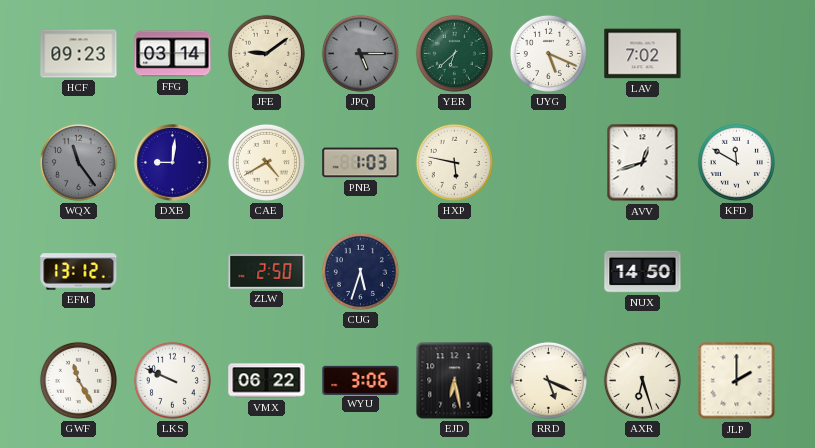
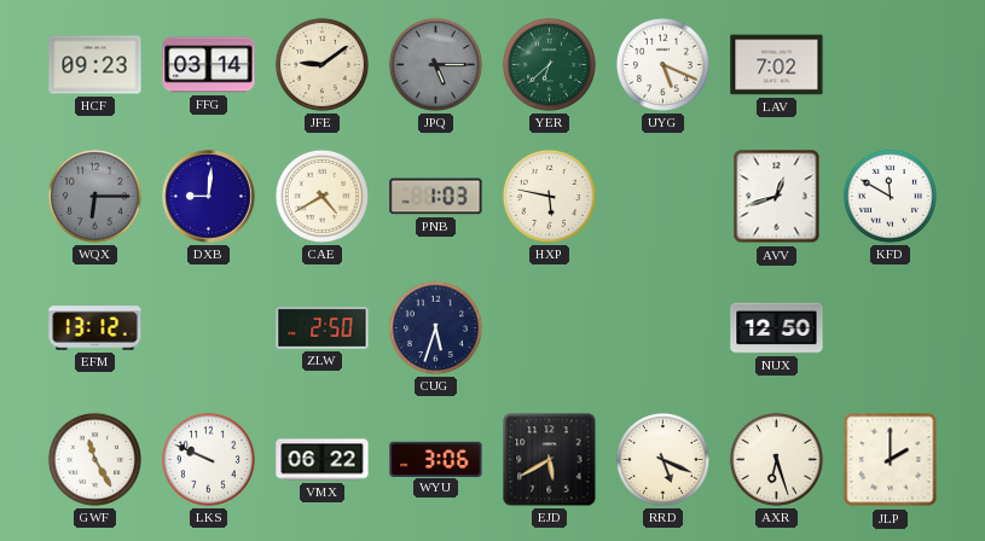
WQX: 11:24 -> 6:15
NUX: 14:50 -> 12:50
EJD: 6:28 -> 5:40
